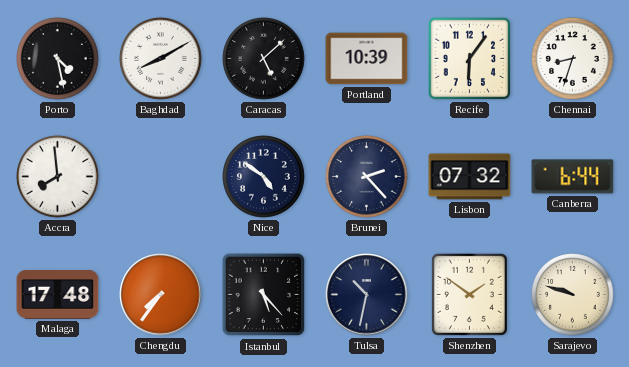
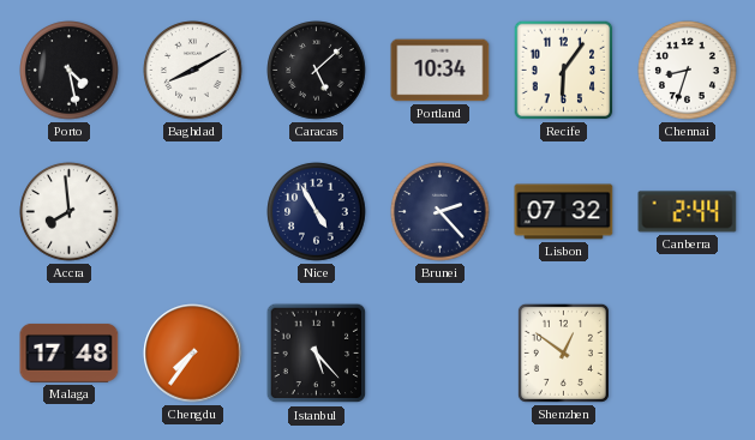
Portland: 10:39 -> 10:34
Nice: 4:51 -> 4:55
Canberra: 6:44 -> 2:44
Tulsa: 10:32 -> none
Shenzhen: 1:51 -> 12:51
Sarajevo: 9:48 -> none
